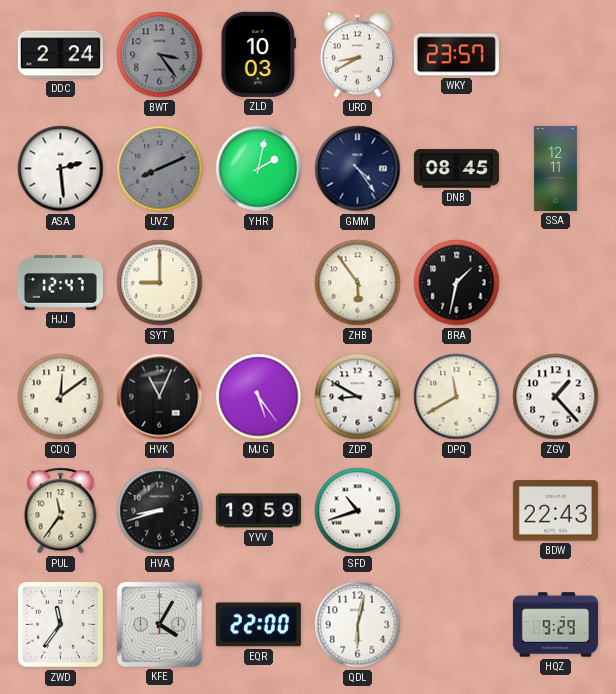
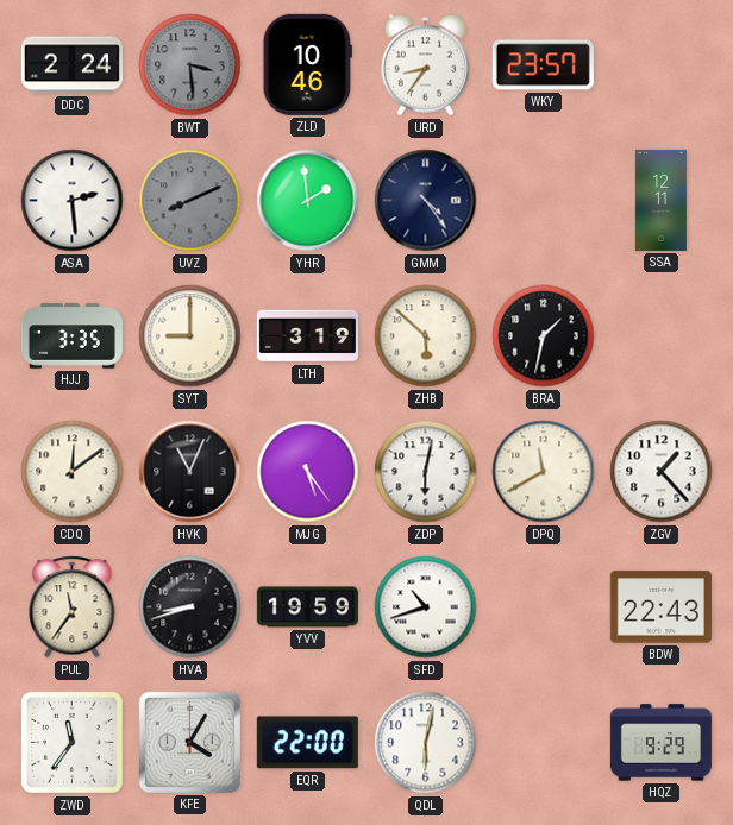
BWT: 3:24 -> 3:29
ZLD: 10:03 -> 10:46
URD: 8:40 -> 8:36
YHR: 2:02 -> 1:59
DNB: 08:45 -> none
HJJ: 12:47 -> 3:35
LTH: none -> 3:19
ZHB: 5:54 -> 5:52
ZDP: 8:50 -> 6:02
